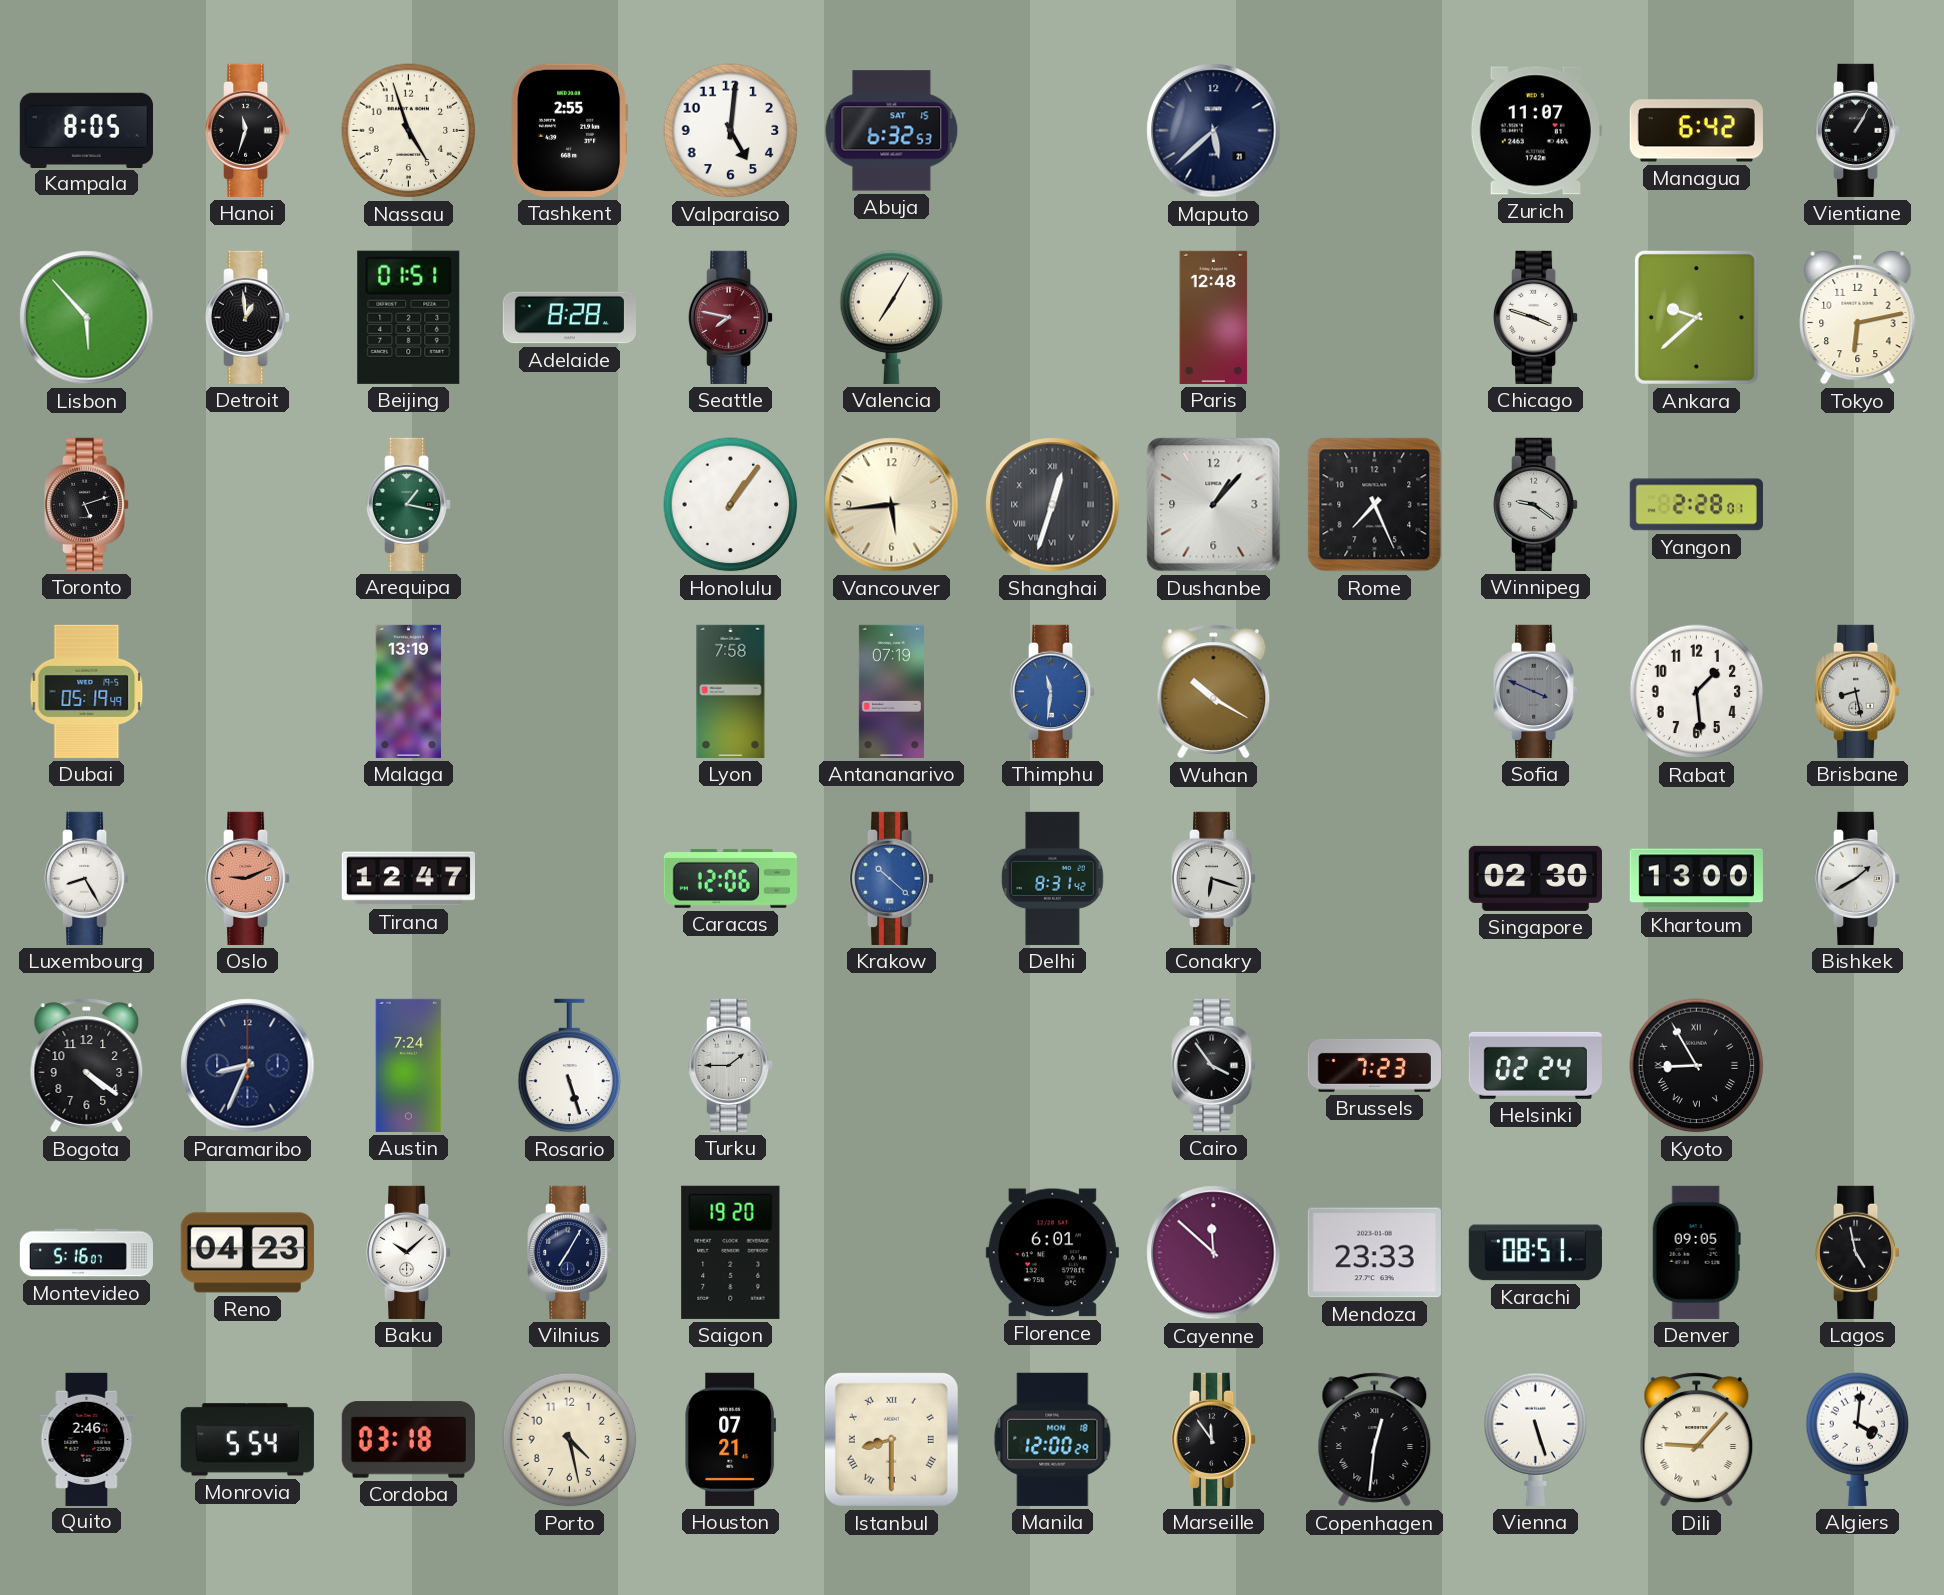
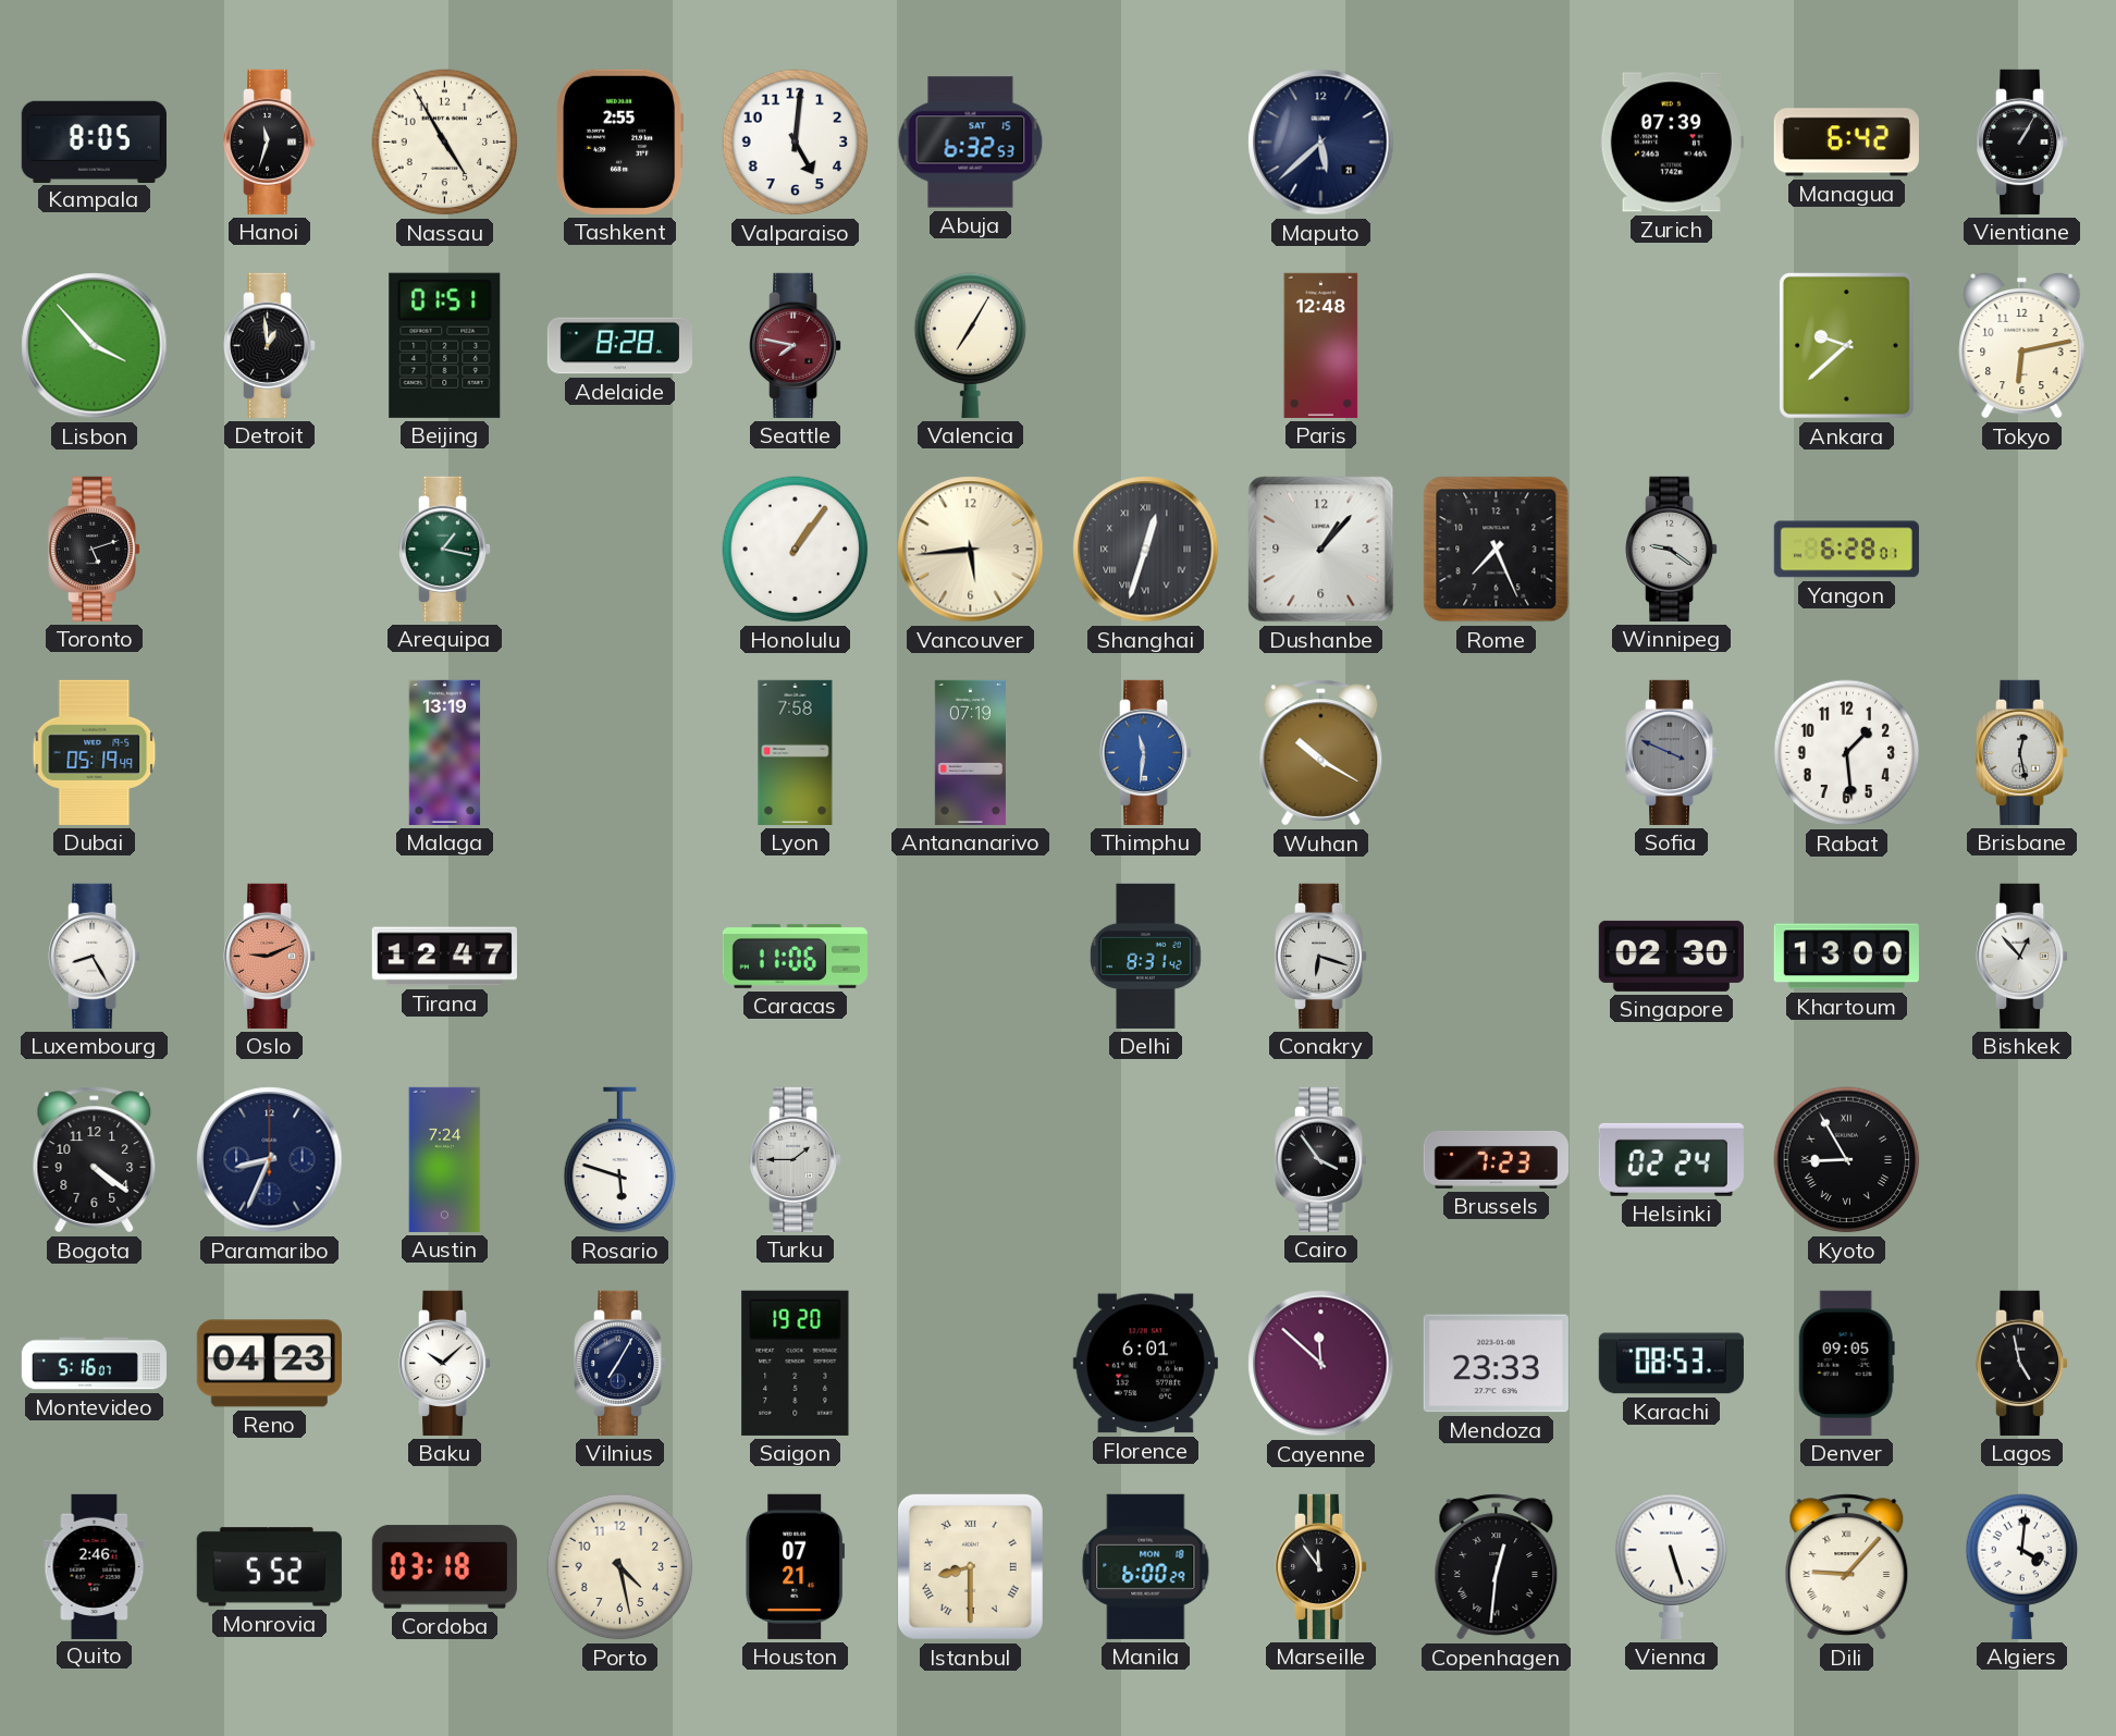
Nassau: 4:57 -> 4:55
Zurich: 11:07 -> 07:39
Lisbon: 5:53 -> 3:53
Chicago: 3:48 -> none
Yangon: 2:28 -> 6:28
Brisbane: 8:28 -> 12:28
Caracas: 12:06 -> 11:06
Krakow: 10:22 -> none
Bishkek: 1:40 -> 12:53
Rosario: 5:27 -> 5:48
Karachi: 08:51 -> 08:53
Monrovia: 5:54 -> 5:52
Manila: 12:00 -> 6:00
